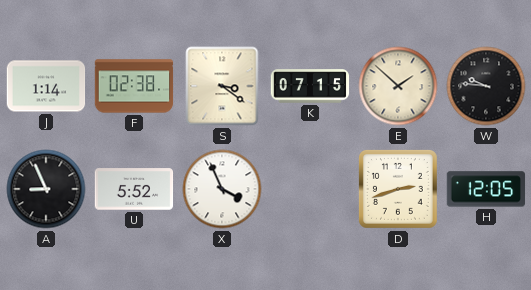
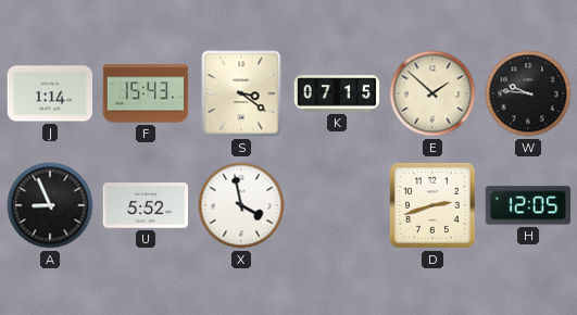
F: 02:38 -> 15:43
X: 3:56 -> 3:58
